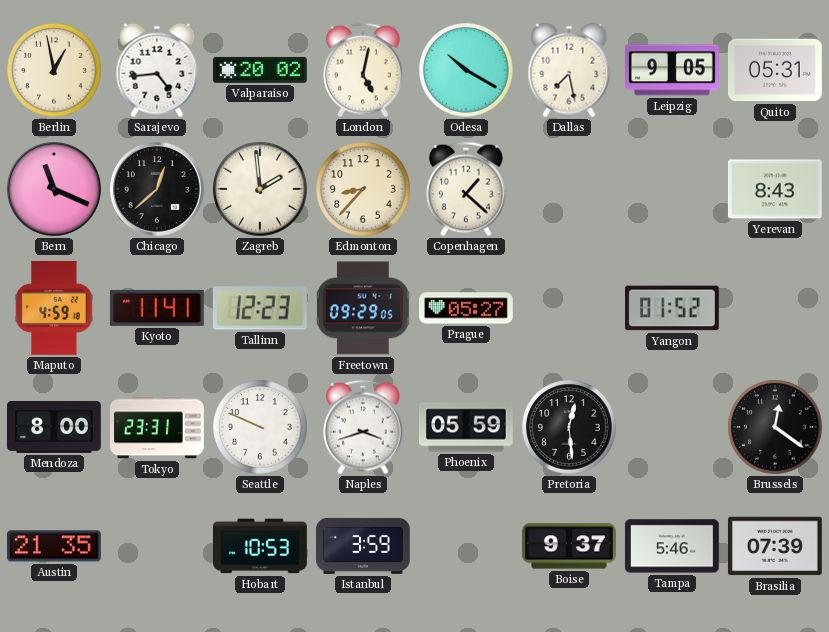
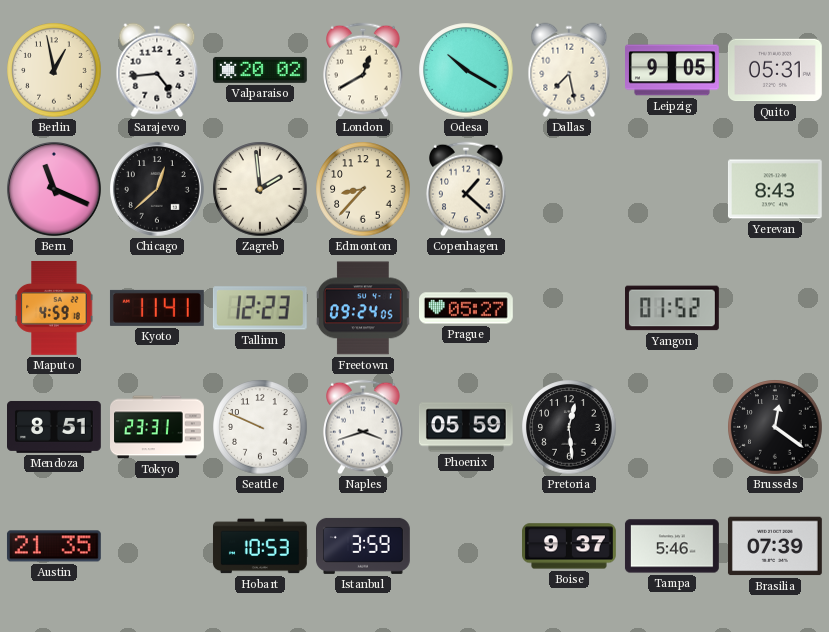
London: 5:02 -> 12:40
Freetown: 09:29 -> 09:24
Mendoza: 8:00 -> 8:51
